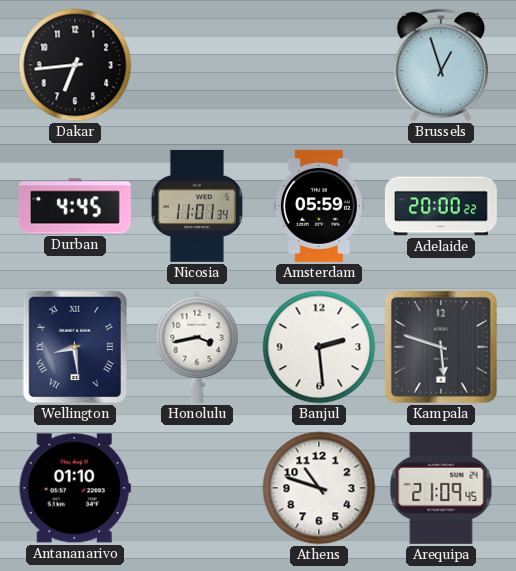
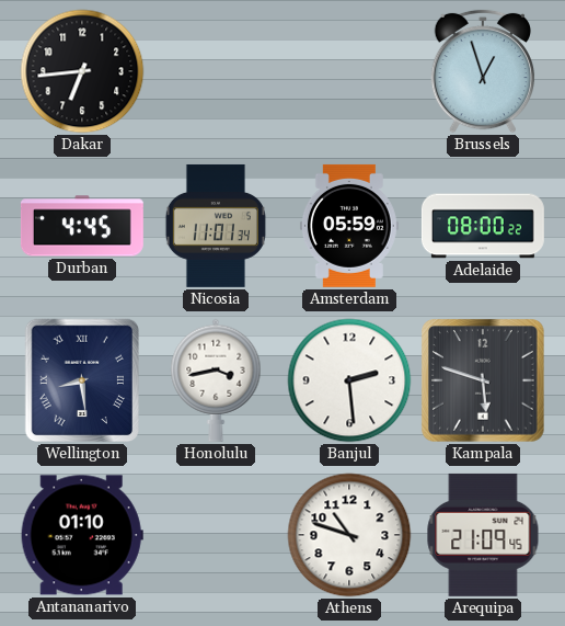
Adelaide: 20:00 -> 08:00
